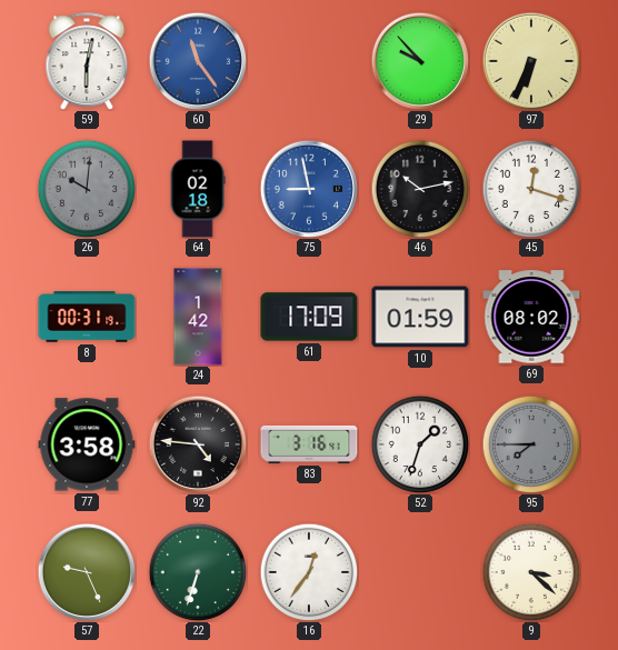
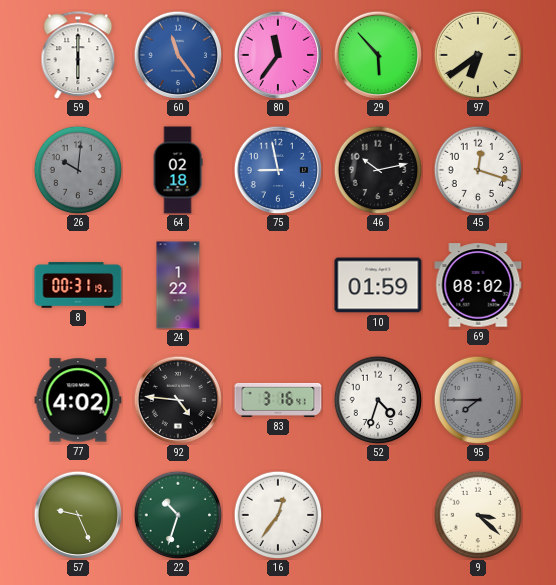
59: 6:02 -> 6:00
80: none -> 11:36
29: 9:53 -> 5:53
97: 6:34 -> 6:39
24: 1:42 -> 1:22
61: 17:09 -> none
77: 3:58 -> 4:02
52: 1:33 -> 4:33
22: 6:33 -> 10:33
